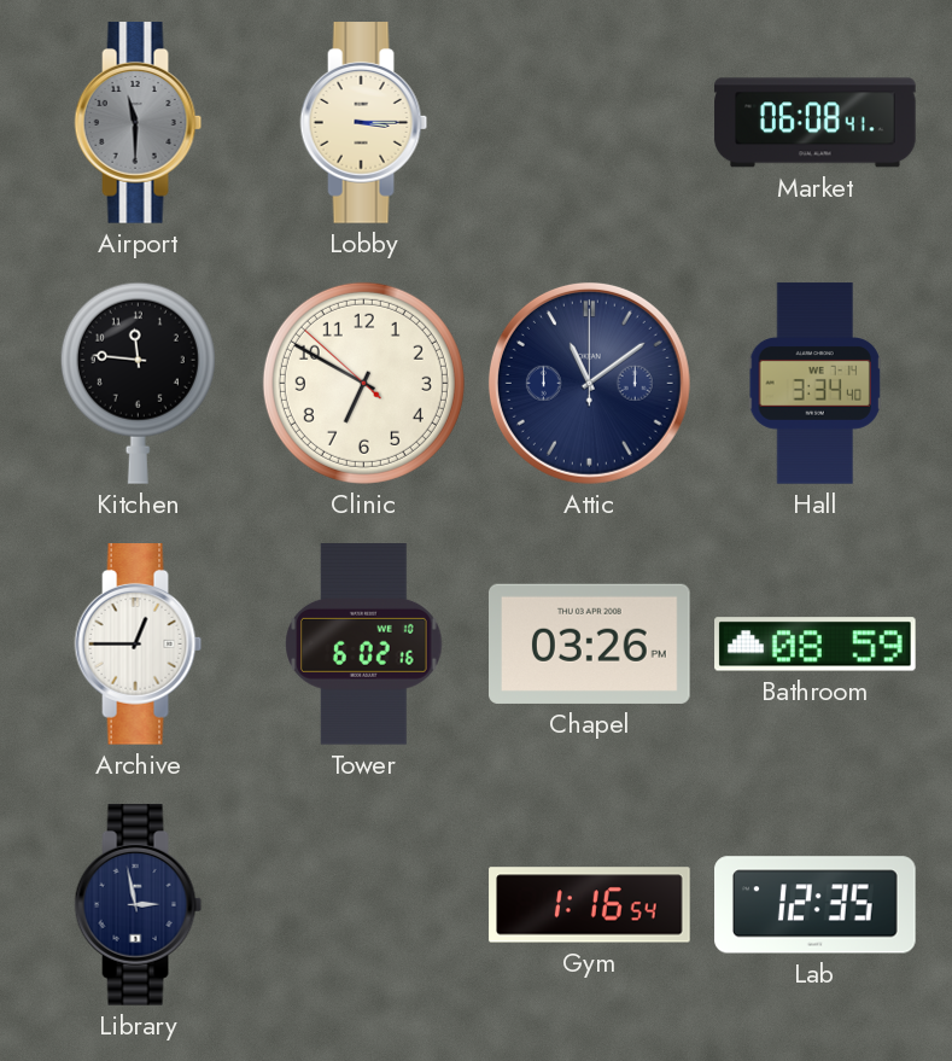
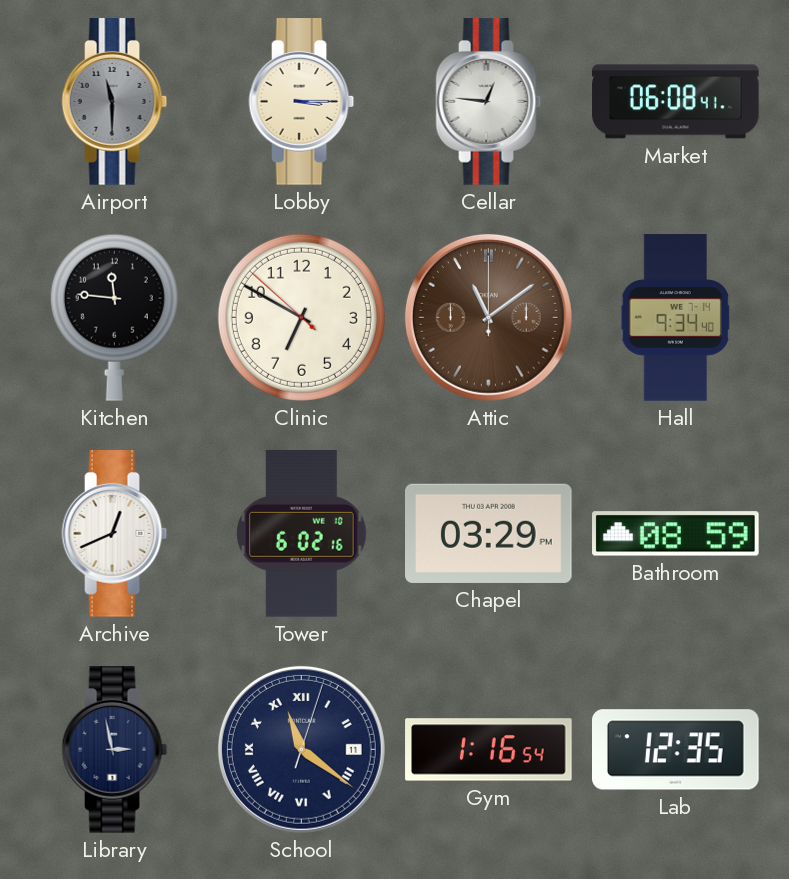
Cellar: none -> 12:46
Attic dial: navy -> brown
Hall: 3:34 -> 9:34
Archive: 12:45 -> 12:41
Chapel: 03:26 -> 03:29
School: none -> 11:21
